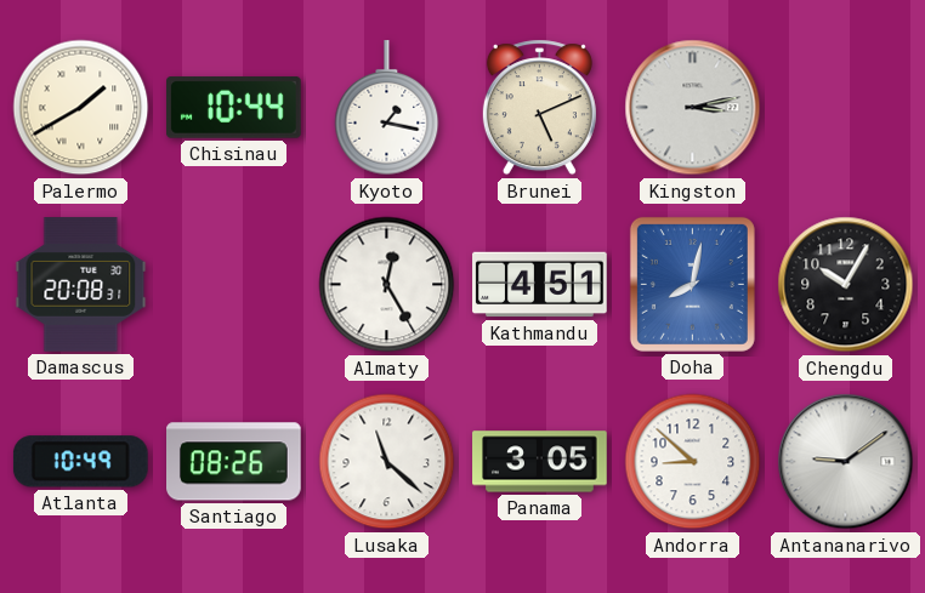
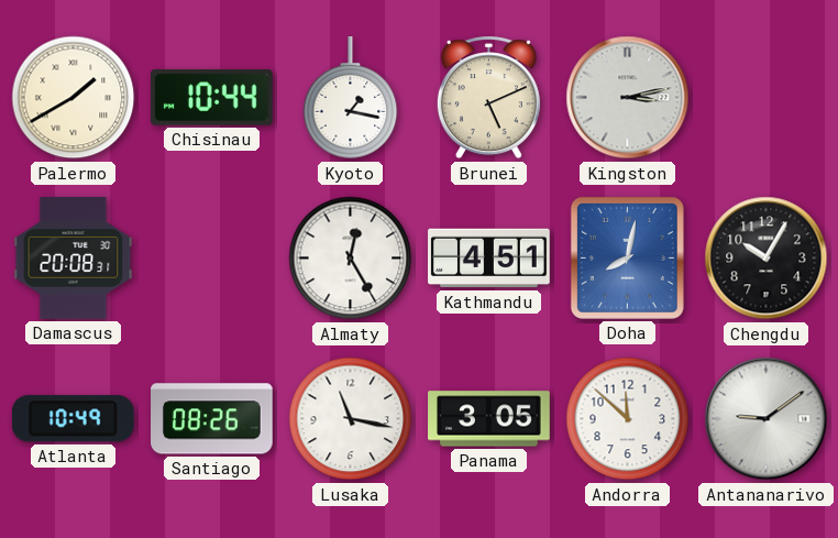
Lusaka: 11:22 -> 11:17
Andorra: 8:52 -> 11:52
